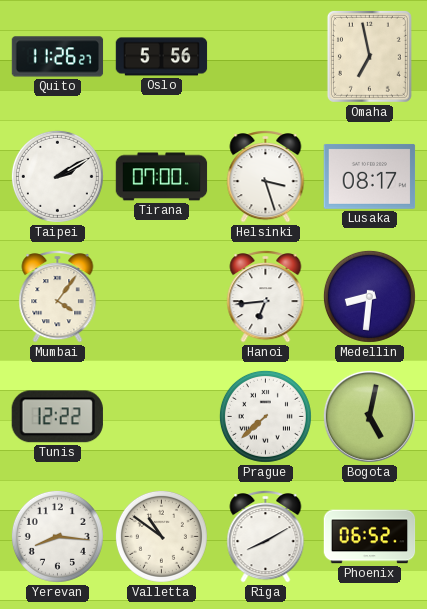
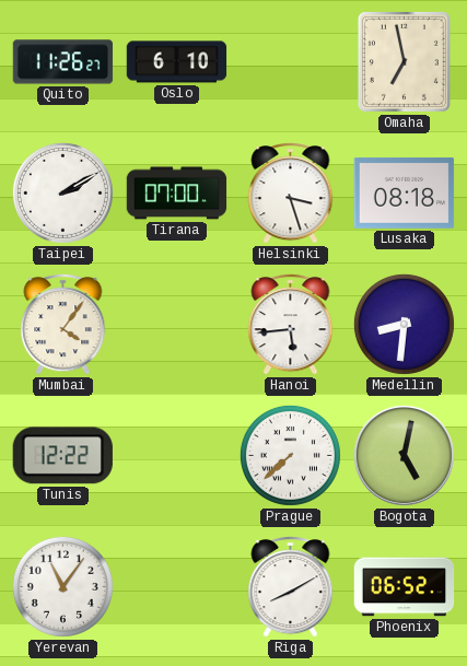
Oslo: 5:56 -> 6:10
Lusaka: 08:17 -> 08:18
Hanoi: 6:44 -> 5:44
Yerevan: 8:16 -> 11:06
Valletta: 10:51 -> none
